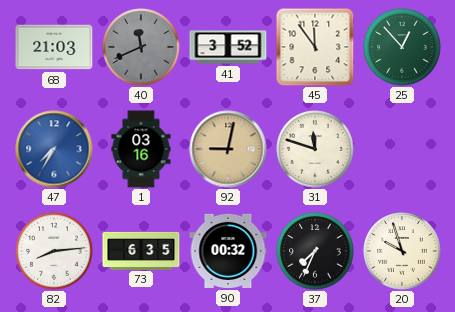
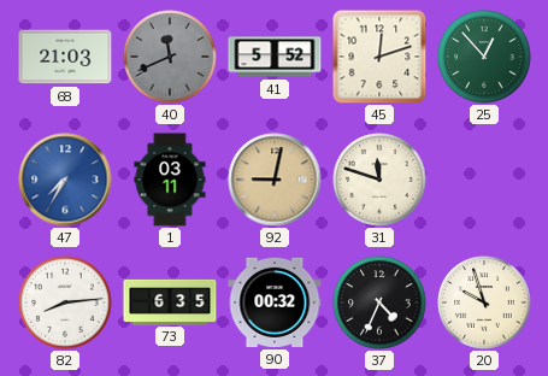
41: 3:52 -> 5:52
45: 11:54 -> 12:12
1: 03:16 -> 03:11
37: 7:34 -> 4:34
